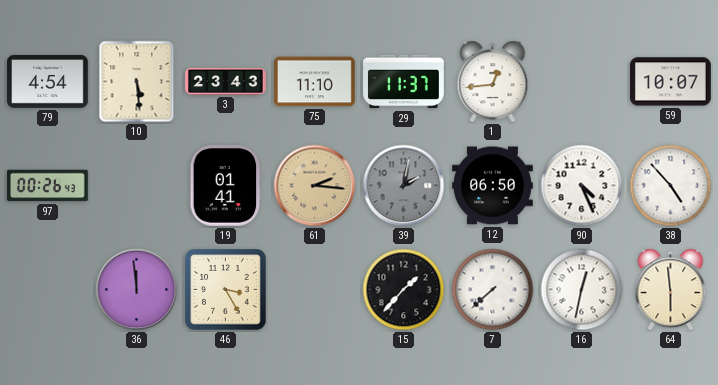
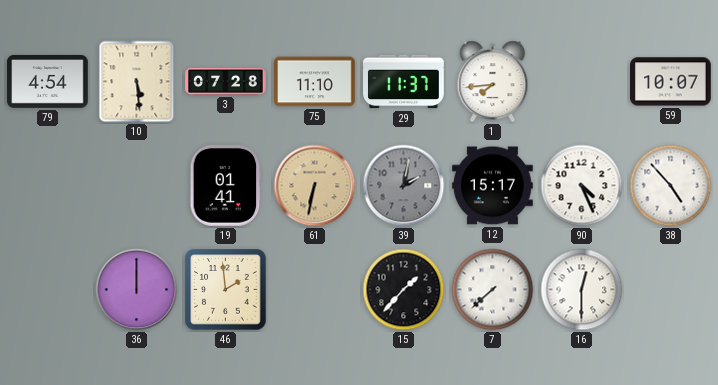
3: 23:43 -> 07:28
1: 12:44 -> 7:44
97: 00:26 -> none
61: 2:16 -> 6:32
12: 06:50 -> 15:17
36: 11:59 -> 12:00
46: 3:25 -> 1:59
16: 12:32 -> 12:30
64: 5:59 -> none
